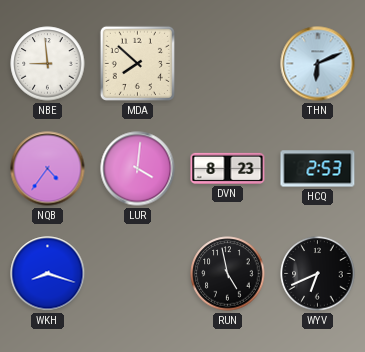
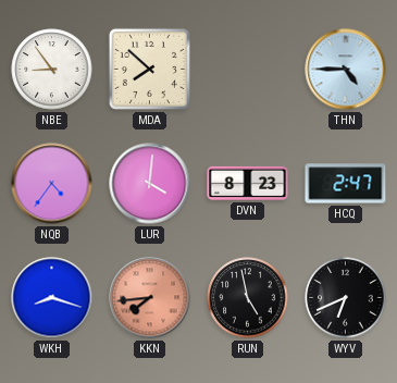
NBE: 8:59 -> 8:54
THN: 6:11 -> 4:45
HCQ: 2:53 -> 2:47
KKN: none -> 7:44
